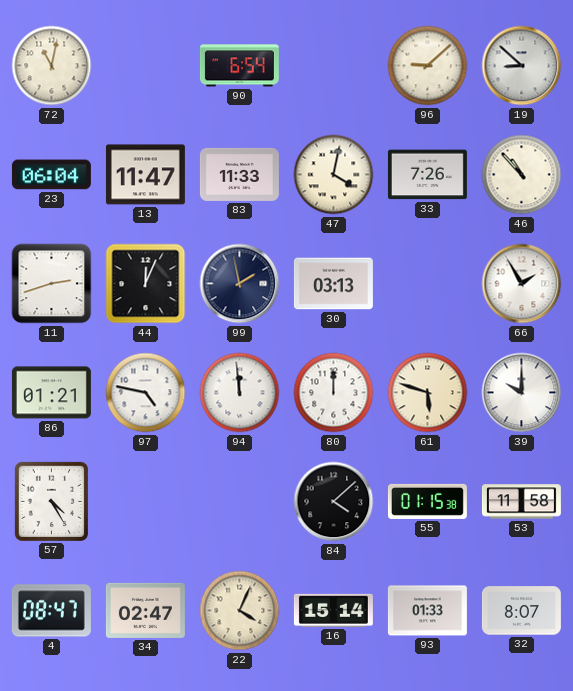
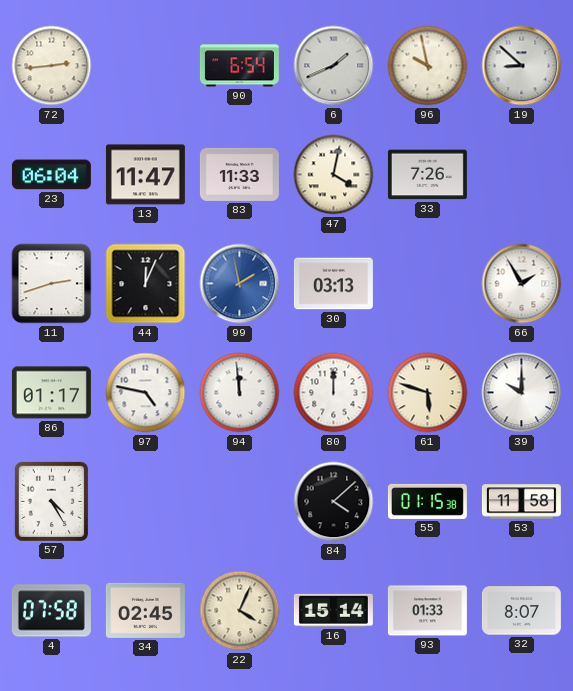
72: 11:02 -> 2:44
6: none -> 1:41
96: 9:08 -> 9:58
46: 10:53 -> none
99 dial: navy -> blue
86: 01:21 -> 01:17
4: 08:47 -> 07:58
34: 02:47 -> 02:45
